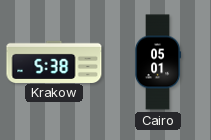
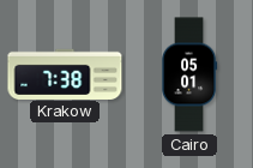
Krakow: 5:38 -> 7:38
